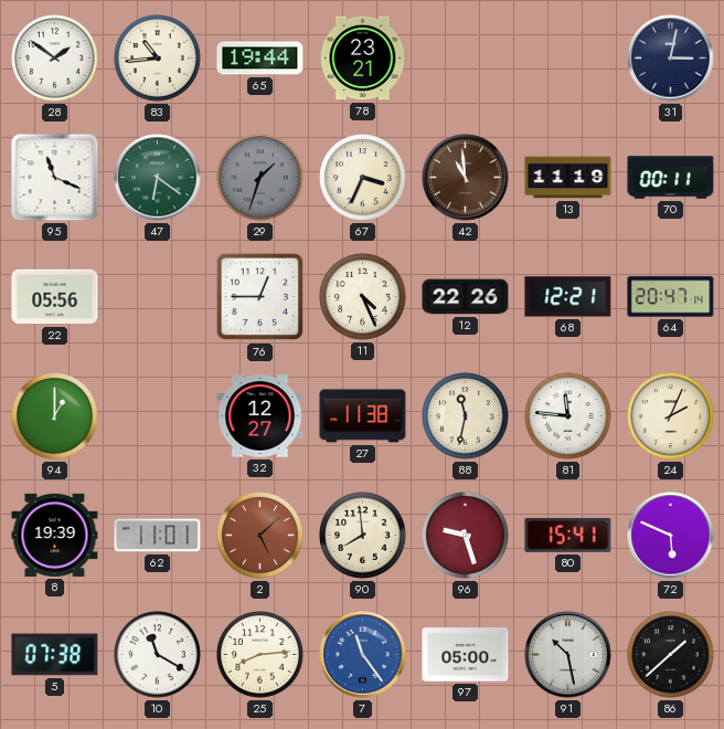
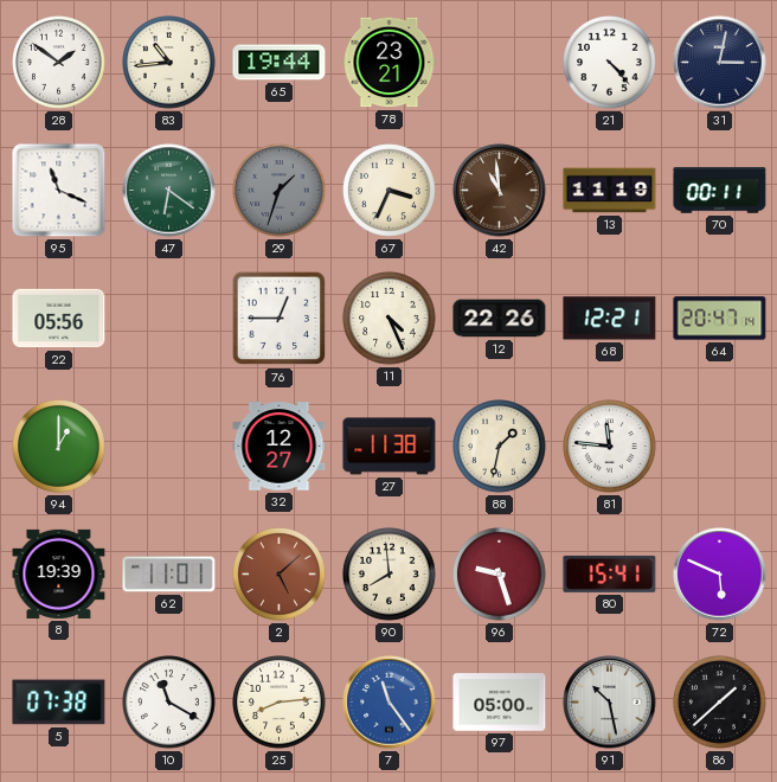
21: none -> 4:23
88: 11:32 -> 1:32
24: 2:04 -> none
